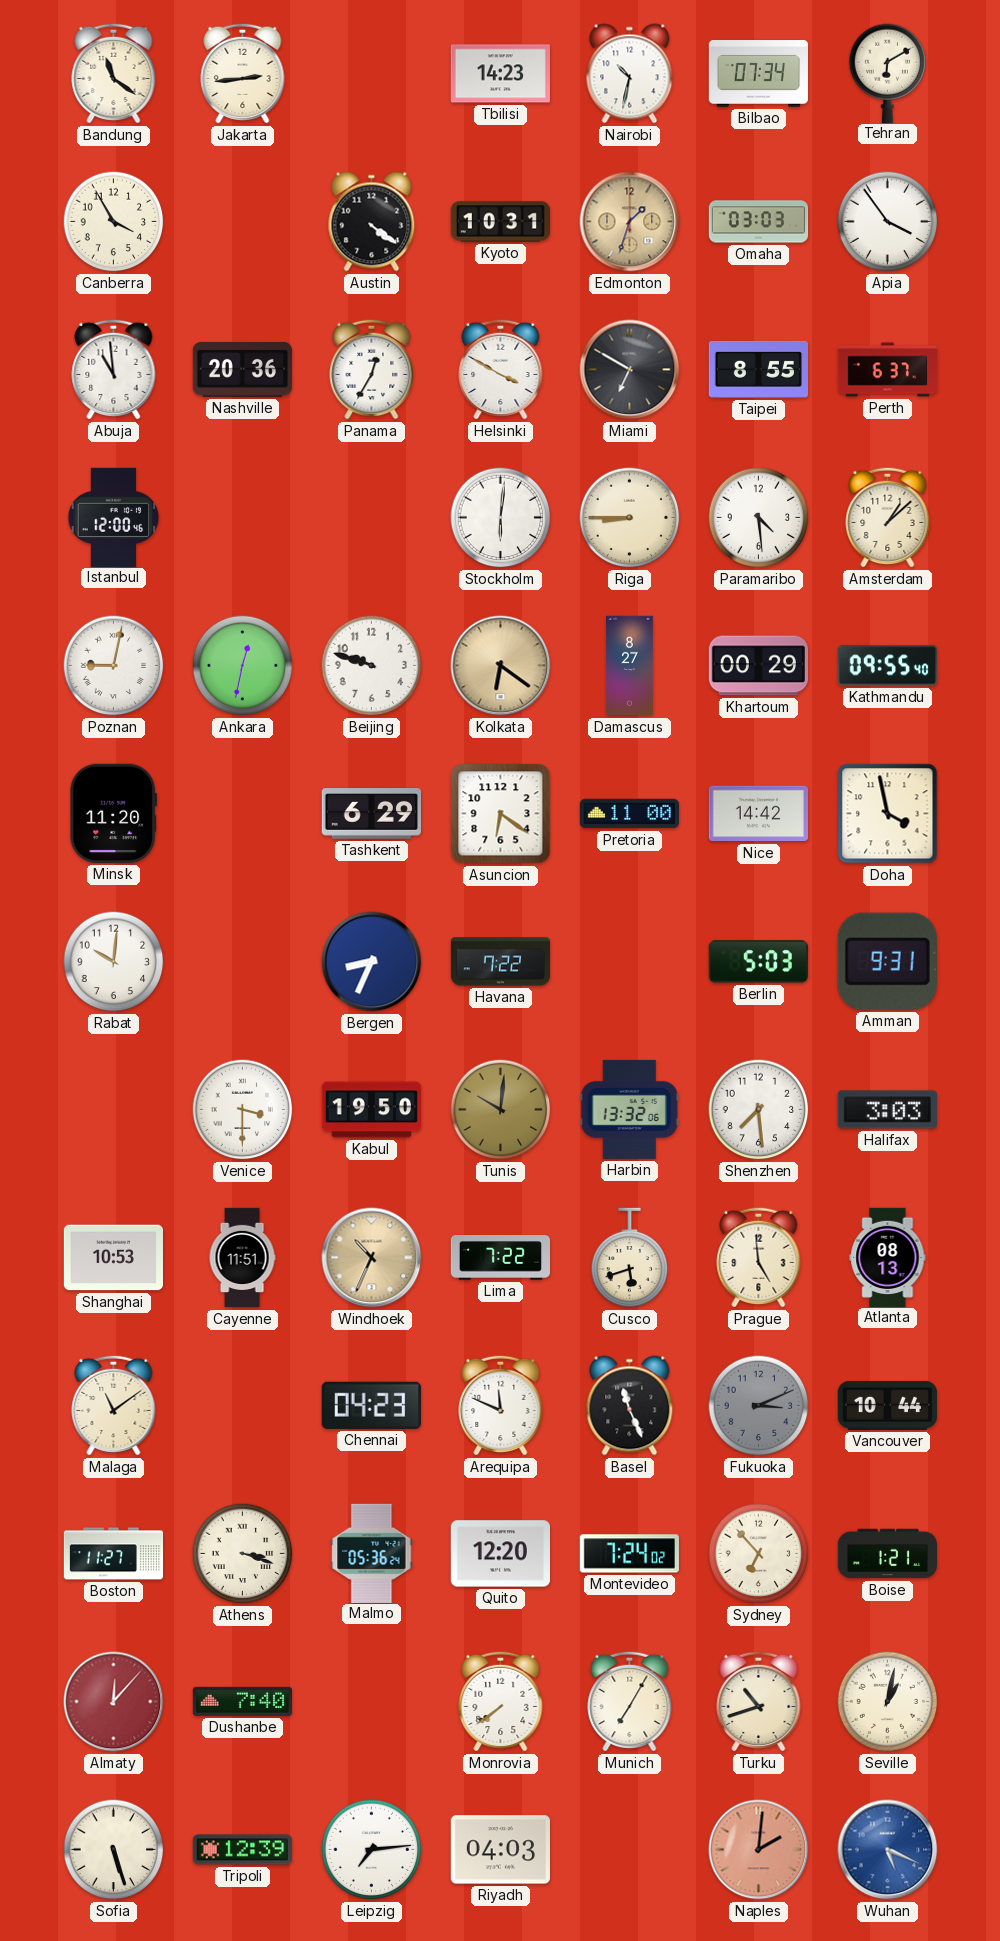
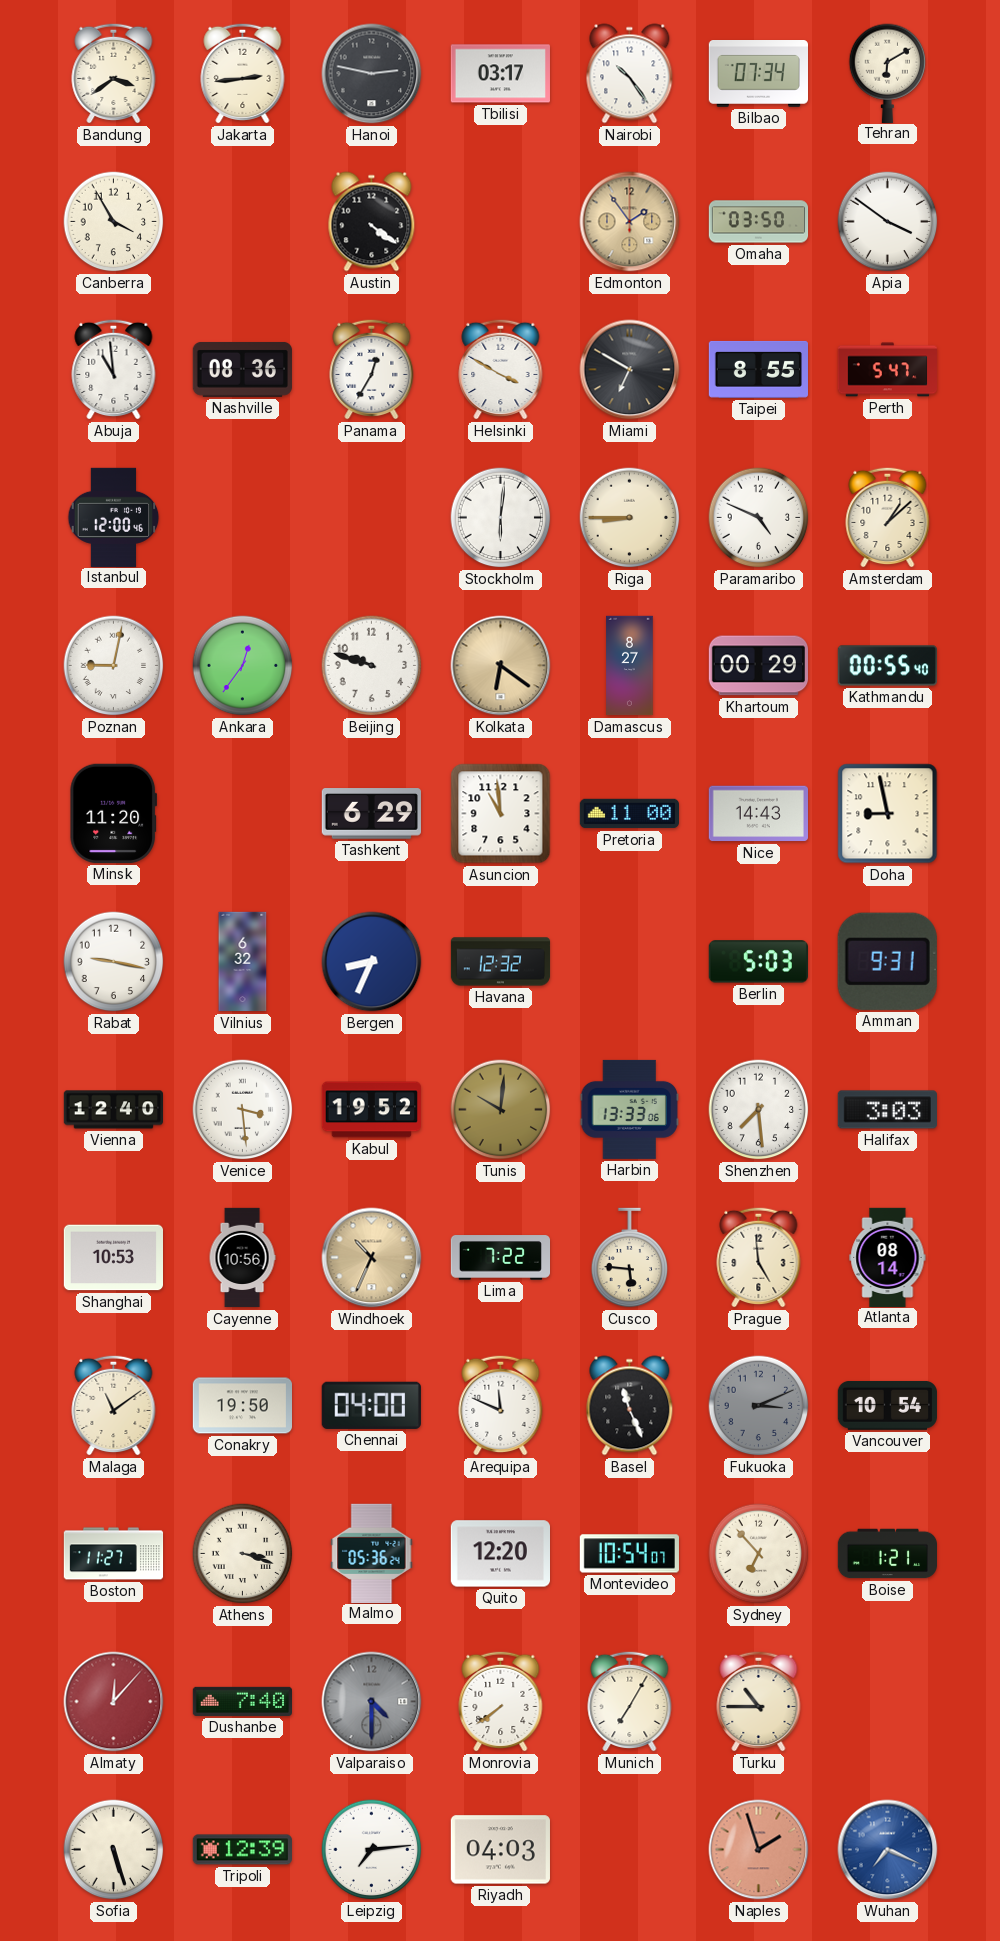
Bandung: 11:21 -> 3:39
Hanoi: none -> 2:47
Tbilisi: 14:23 -> 03:17
Nairobi: 10:32 -> 10:24
Kyoto: 10:31 -> none
Edmonton: 1:33 -> 1:54
Omaha: 03:03 -> 03:50
Apia: 3:54 -> 3:51
Nashville: 20:36 -> 08:36
Perth: 6:37 -> 5:47
Paramaribo: 4:29 -> 4:49
Ankara: 12:32 -> 12:36
Kathmandu: 09:55 -> 00:55
Asuncion: 6:21 -> 10:59
Nice: 14:42 -> 14:43
Doha: 3:58 -> 8:58
Rabat: 10:01 -> 9:17
Vilnius: none -> 6:32
Havana: 7:22 -> 12:32
Vienna: none -> 12:40
Venice: 3:30 -> 3:29
Kabul: 19:50 -> 19:52
Harbin: 13:32 -> 13:33
Cayenne: 11:51 -> 10:56
Cusco: 5:42 -> 5:46
Atlanta: 08:13 -> 08:14
Conakry: none -> 19:50
Chennai: 04:23 -> 04:00
Vancouver: 10:44 -> 10:54
Montevideo: 7:24 -> 10:54
Valparaiso: none -> 4:30
Turku: 10:42 -> 10:45
Seville: 1:02 -> none
Naples: 2:01 -> 1:57
Wuhan: 5:19 -> 7:19
